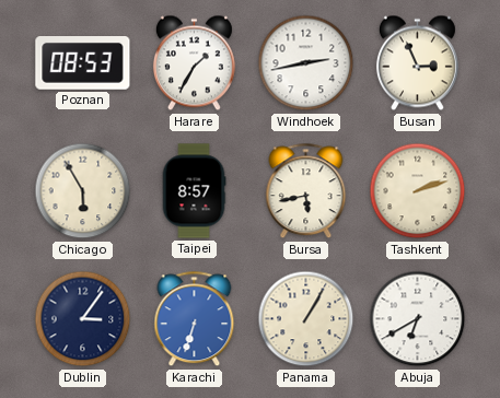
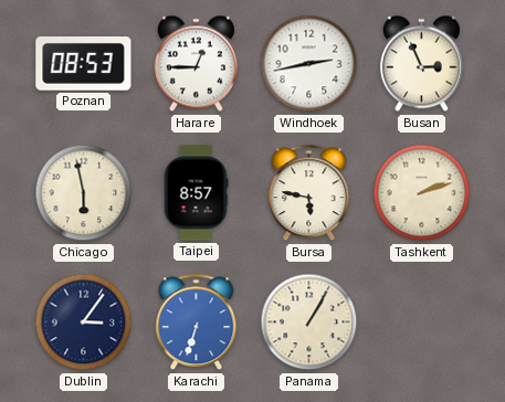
Harare: 1:35 -> 12:45
Chicago: 5:55 -> 5:58
Bursa: 5:43 -> 5:47
Abuja: 6:40 -> none
